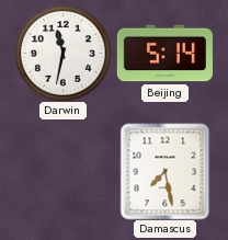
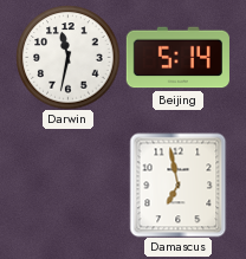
Damascus: 7:28 -> 6:58
